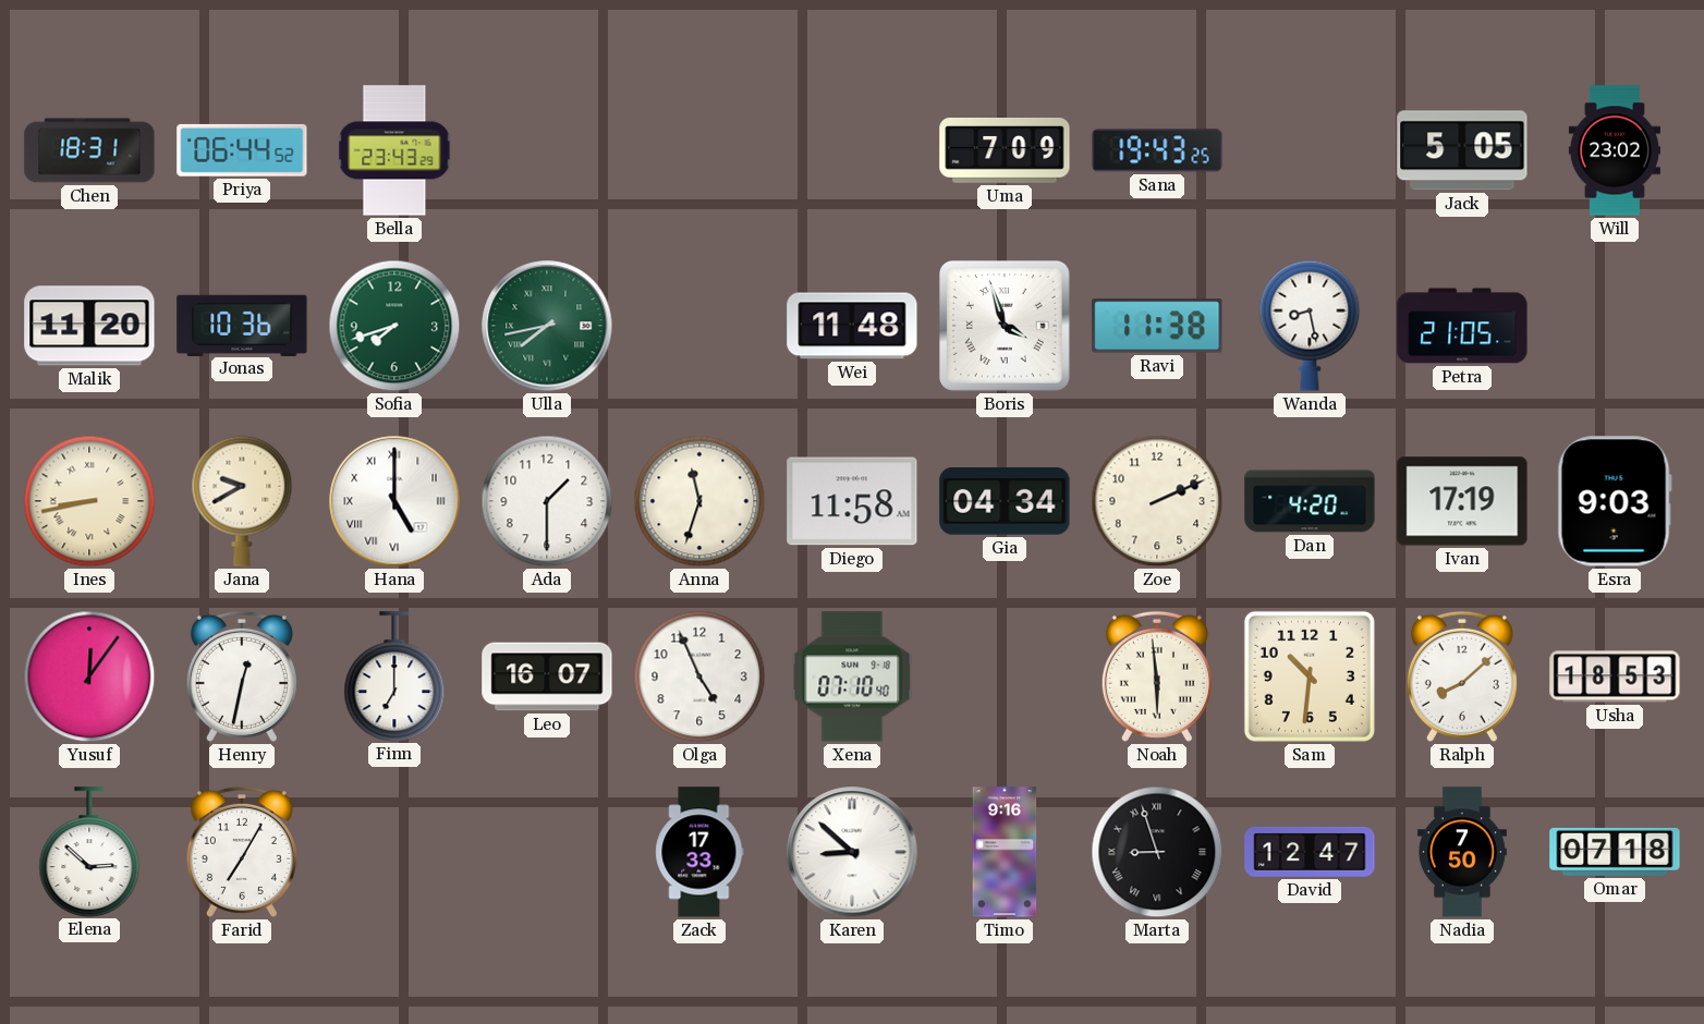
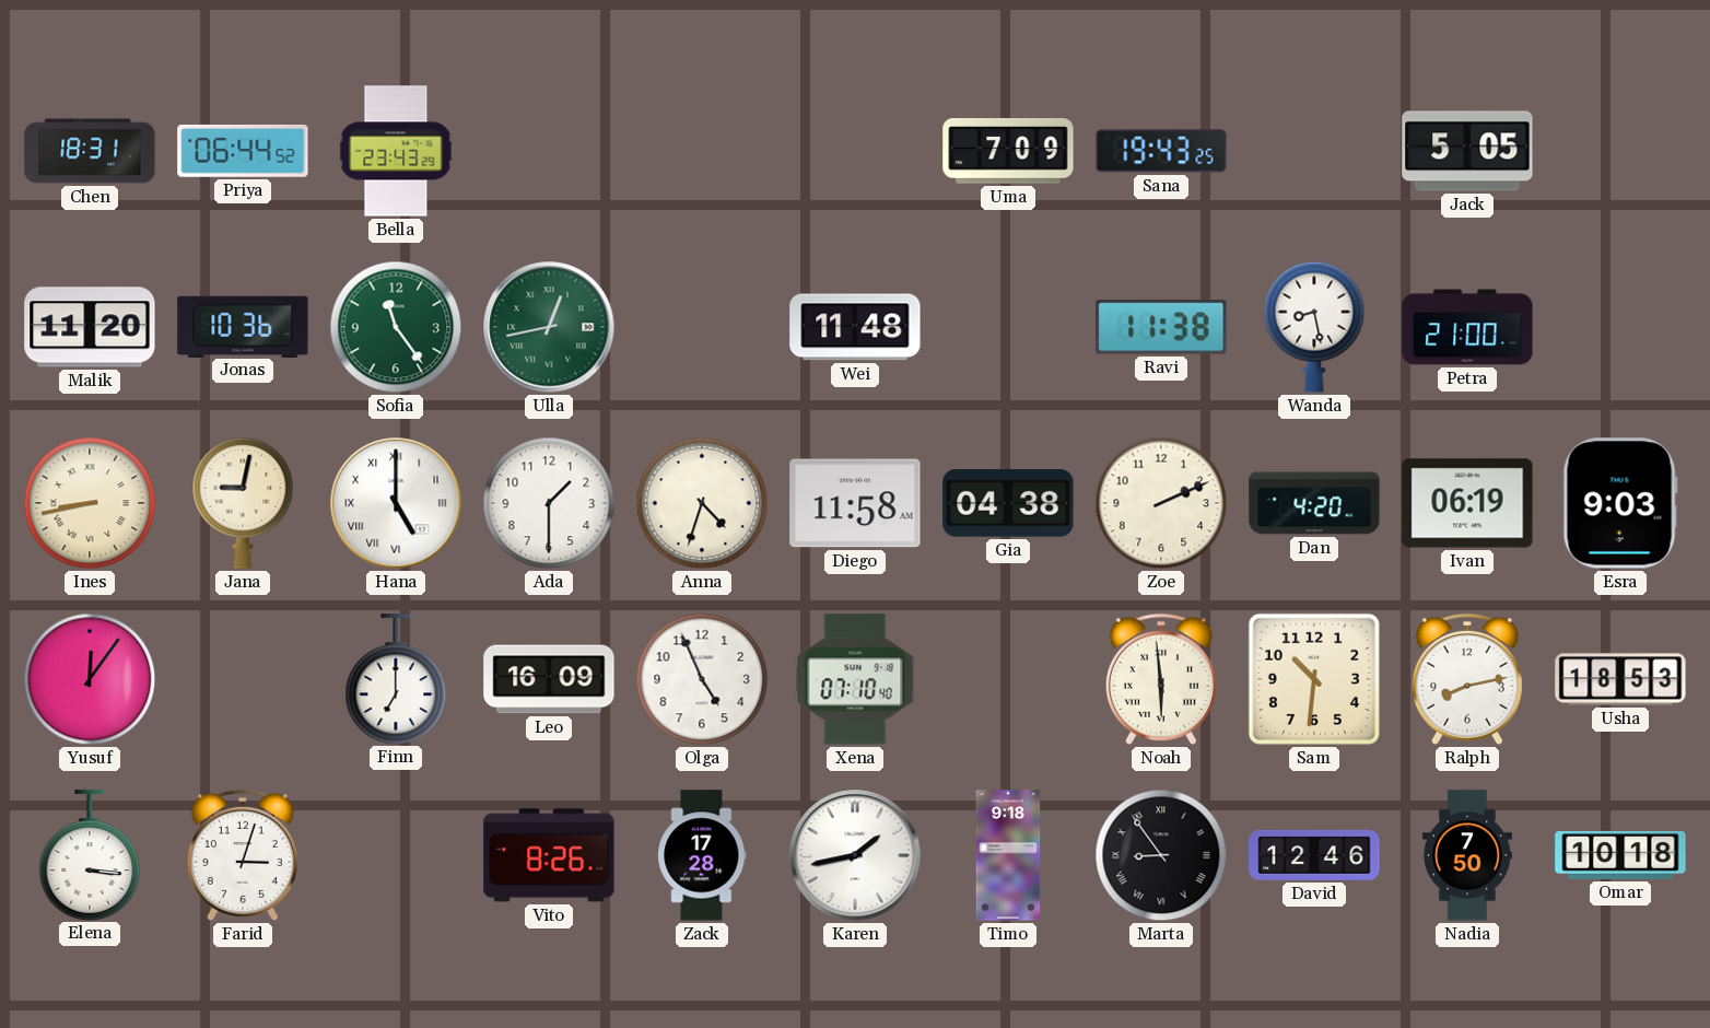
Will: 23:02 -> none
Sofia: 7:42 -> 11:24
Ulla: 7:43 -> 12:43
Boris: 3:57 -> none
Petra: 21:05 -> 21:00
Jana: 9:40 -> 9:02
Anna: 11:33 -> 4:33
Gia: 04:34 -> 04:38
Ivan: 17:19 -> 06:19
Henry: 12:32 -> none
Leo: 16:07 -> 16:09
Ralph: 8:08 -> 8:13
Elena: 2:52 -> 3:16
Farid: 7:05 -> 3:03
Vito: none -> 8:26
Zack: 17:33 -> 17:28
Karen: 8:52 -> 1:43
Timo: 9:16 -> 9:18
Marta: 8:57 -> 8:54
David: 12:47 -> 12:46
Omar: 07:18 -> 10:18
